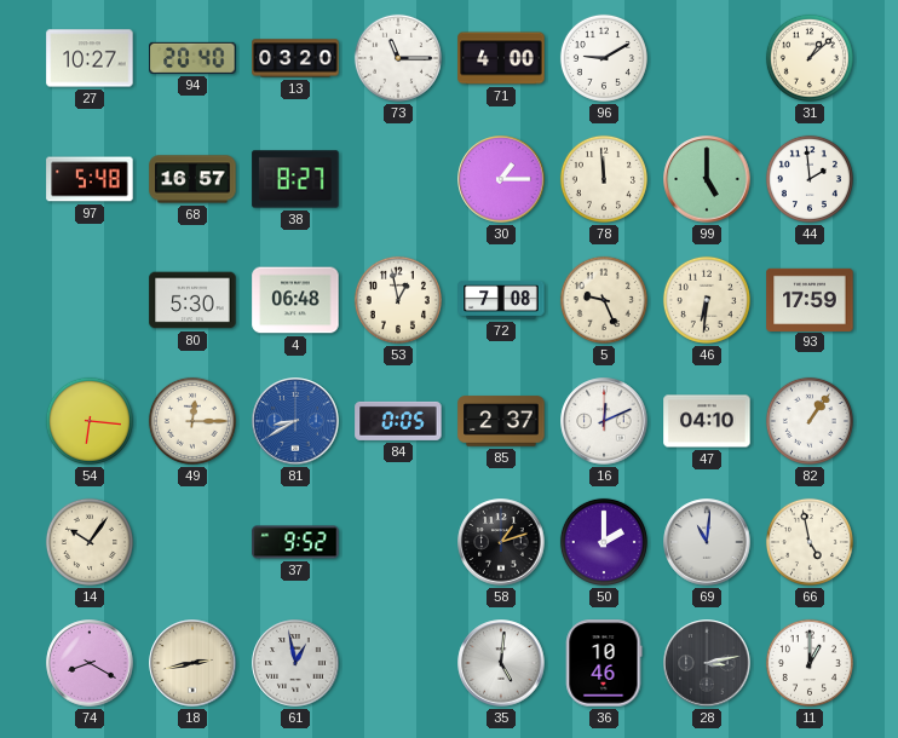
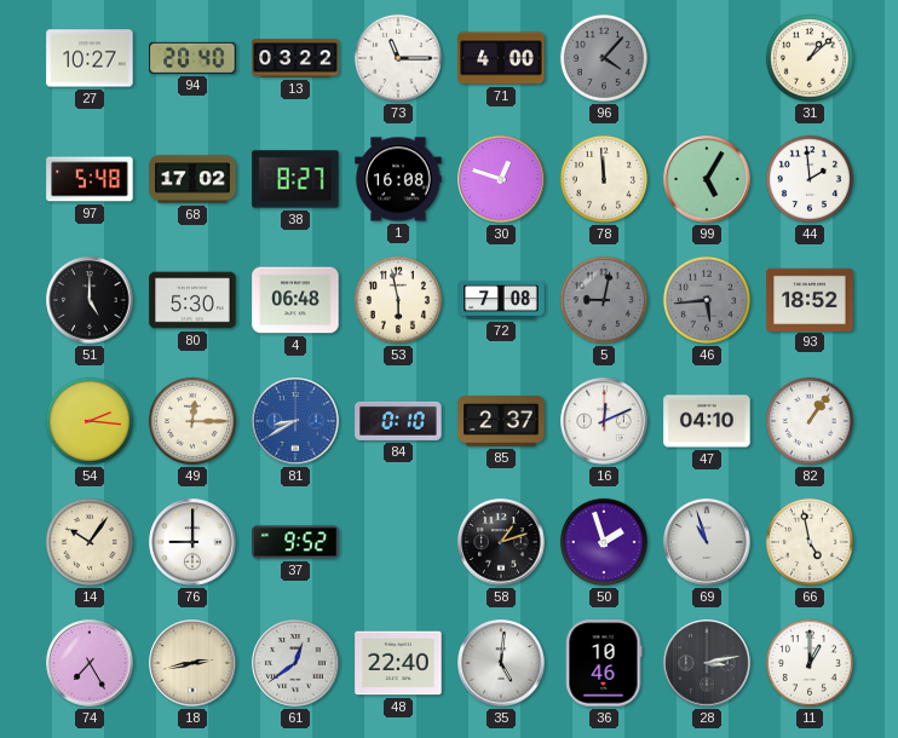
13: 03:20 -> 03:22
96: 9:10 -> 4:07
96 dial: white -> grey
68: 16:57 -> 17:02
1: none -> 16:08
30: 1:15 -> 12:48
99: 5:00 -> 5:05
51: none -> 5:00
53: 12:58 -> 5:58
5: 9:26 -> 9:02
5 dial: cream -> grey
46: 6:31 -> 5:44
46 dial: cream -> grey
93: 17:59 -> 18:52
54: 6:16 -> 2:16
84: 0:05 -> 0:10
76: none -> 9:00
50: 2:00 -> 1:57
69: 11:01 -> 10:57
74: 8:20 -> 7:25
61: 12:58 -> 12:39
48: none -> 22:40
